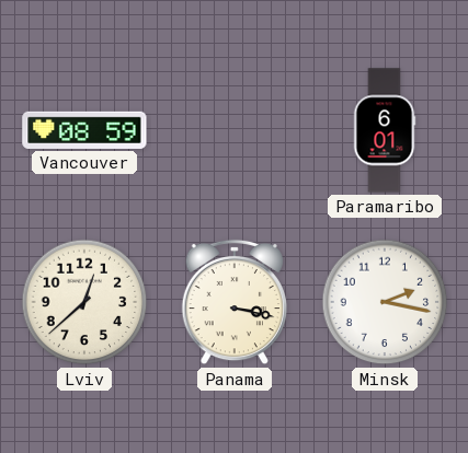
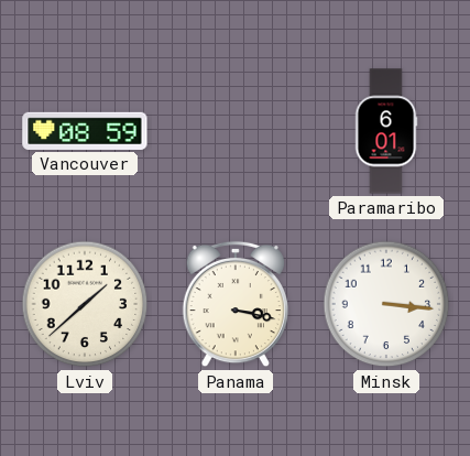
Lviv: 12:38 -> 1:38
Minsk: 2:17 -> 3:16
